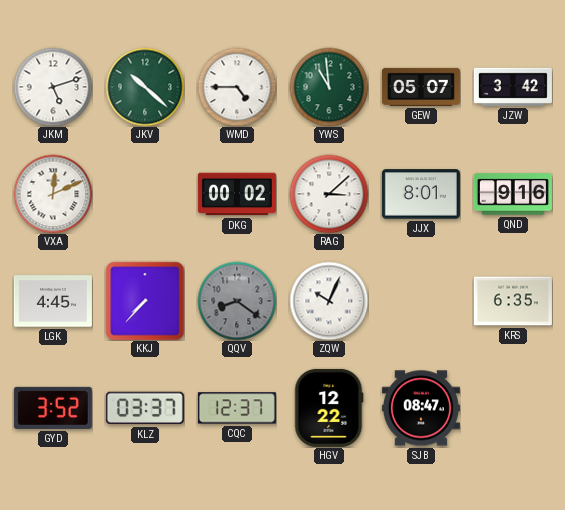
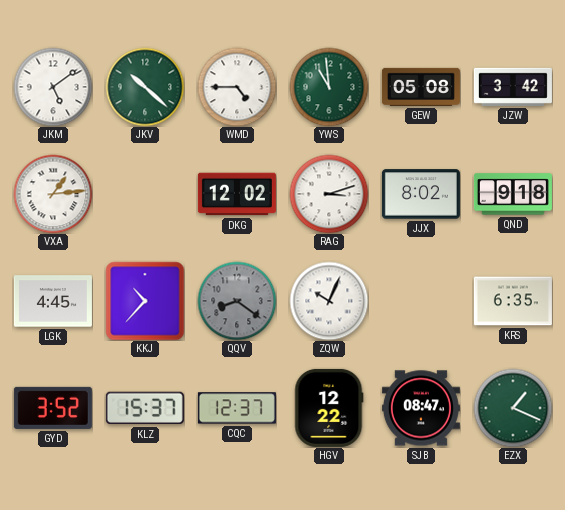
JKM: 5:12 -> 5:09
GEW: 05:07 -> 05:08
VXA: 12:11 -> 1:14
DKG: 00:02 -> 12:02
RAG: 3:08 -> 3:12
JJX: 8:01 -> 8:02
QND: 9:16 -> 9:18
KKJ: 7:37 -> 10:37
KLZ: 03:37 -> 15:37
EZX: none -> 1:19
